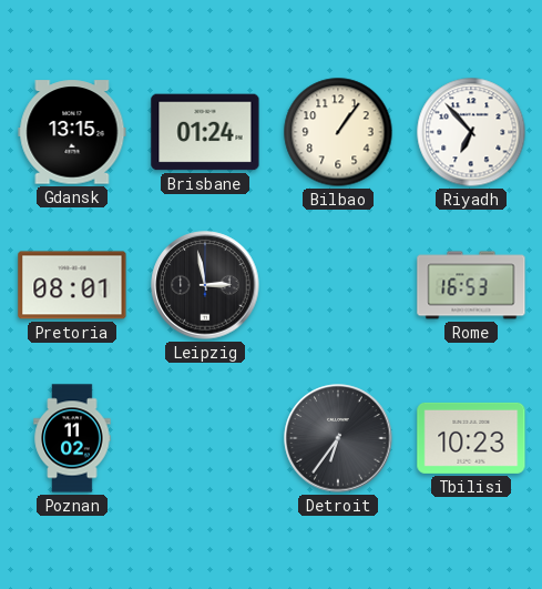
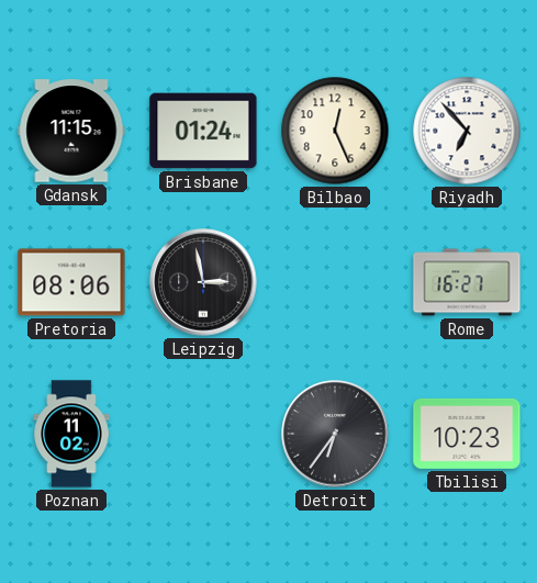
Gdansk: 13:15 -> 11:15
Bilbao: 1:06 -> 12:26
Pretoria: 08:01 -> 08:06
Rome: 16:53 -> 16:27
